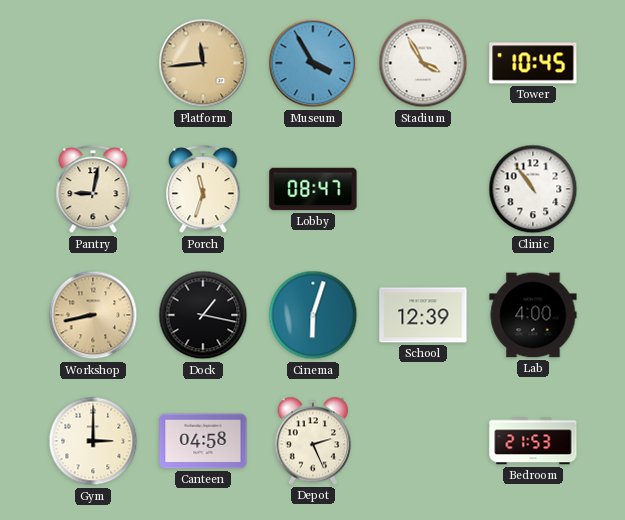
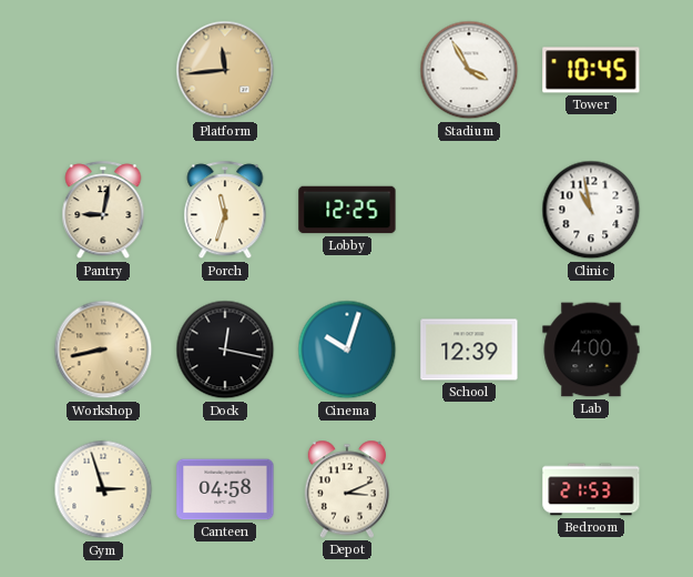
Museum: 3:55 -> none
Lobby: 08:47 -> 12:25
Clinic: 10:54 -> 10:58
Dock: 1:17 -> 12:17
Cinema: 6:03 -> 10:03
Gym: 3:00 -> 2:57
Depot: 2:26 -> 3:11
